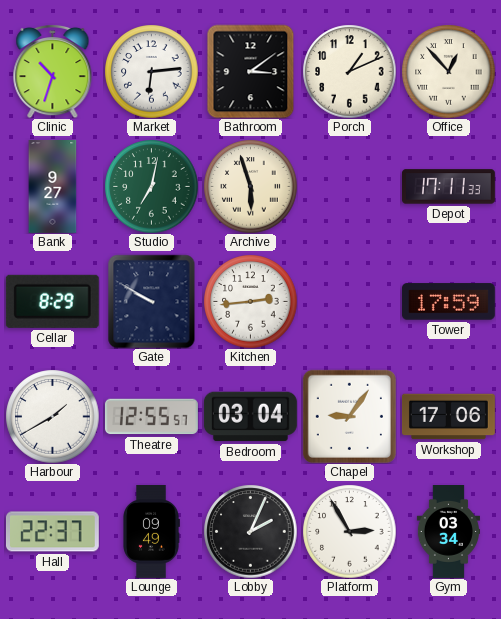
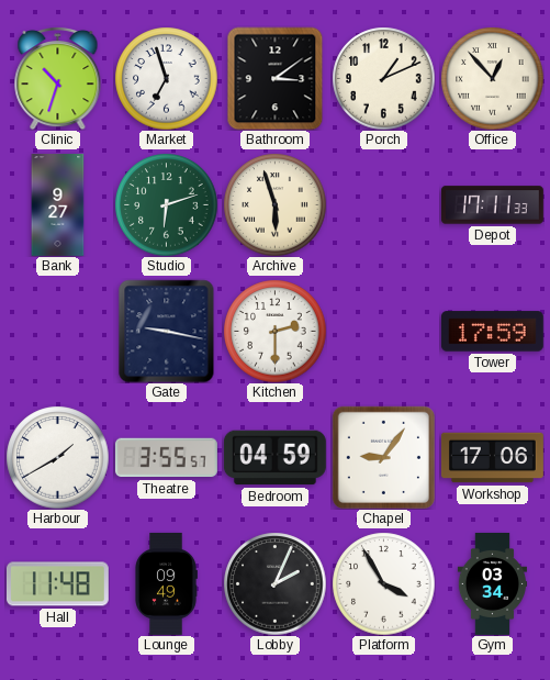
Market: 6:14 -> 6:57
Studio: 7:02 -> 6:12
Cellar: 8:29 -> none
Gate: 9:50 -> 9:17
Kitchen: 2:44 -> 2:30
Theatre: 12:55 -> 3:55
Bedroom: 03:04 -> 04:59
Hall: 22:37 -> 11:48
Platform: 2:55 -> 3:55
